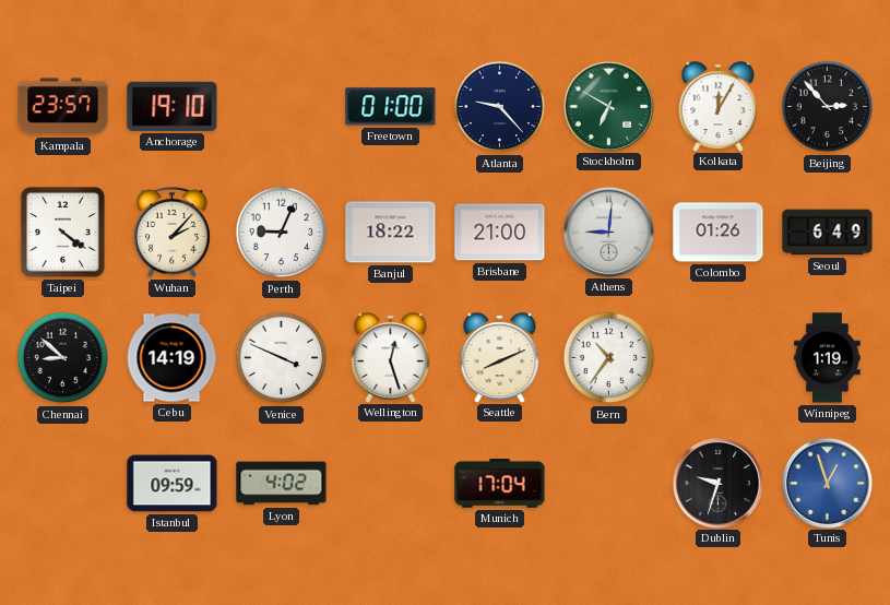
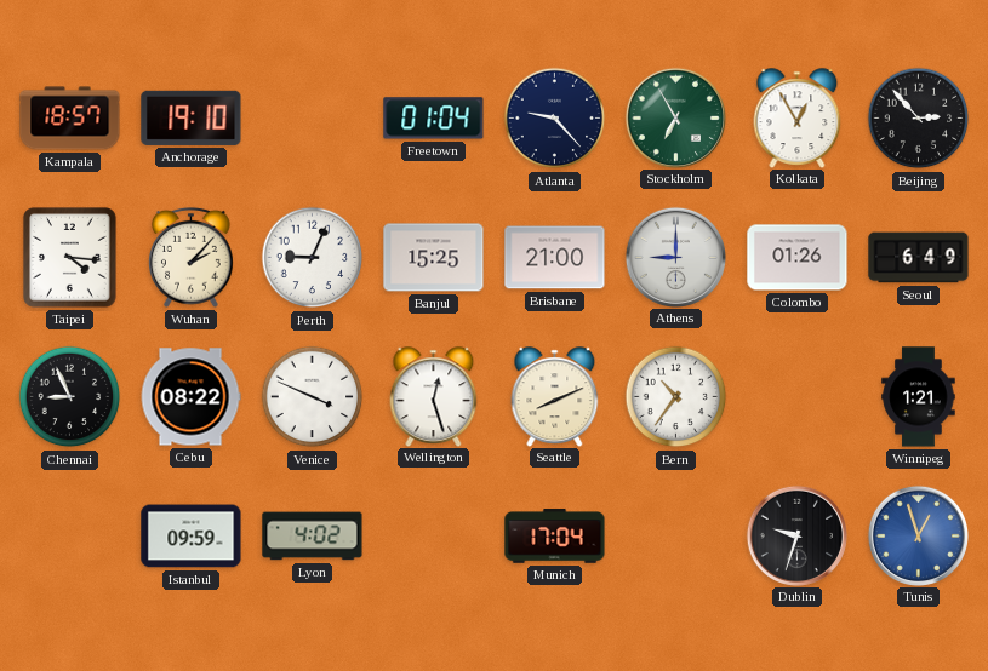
Kampala: 23:57 -> 18:57
Freetown: 01:00 -> 01:04
Stockholm: 6:50 -> 6:55
Kolkata: 12:05 -> 12:55
Taipei: 4:21 -> 4:16
Banjul: 18:22 -> 15:25
Athens: 9:01 -> 9:00
Chennai: 8:52 -> 8:56
Cebu: 14:19 -> 08:22
Winnipeg: 1:19 -> 1:21
